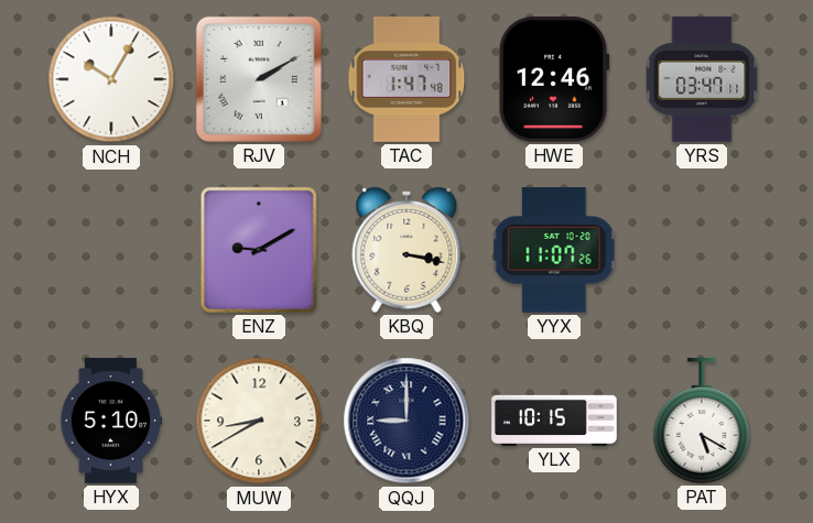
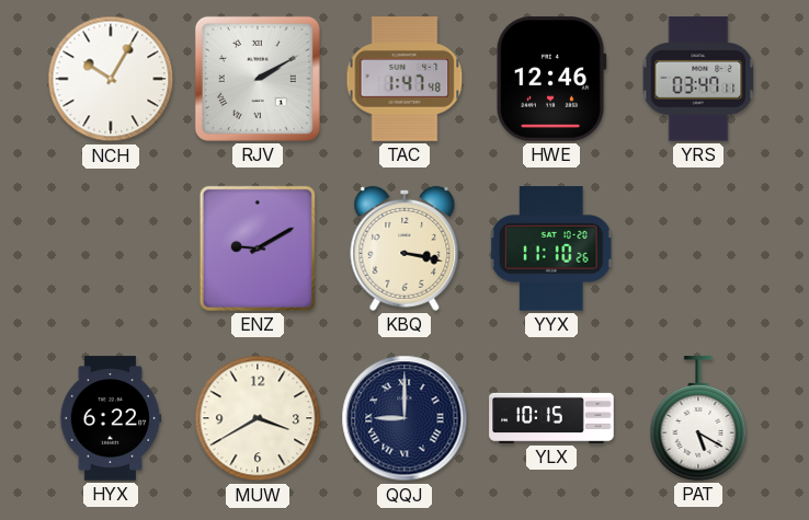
YYX: 11:07 -> 11:10
HYX: 5:10 -> 6:22
MUW: 8:40 -> 3:40
